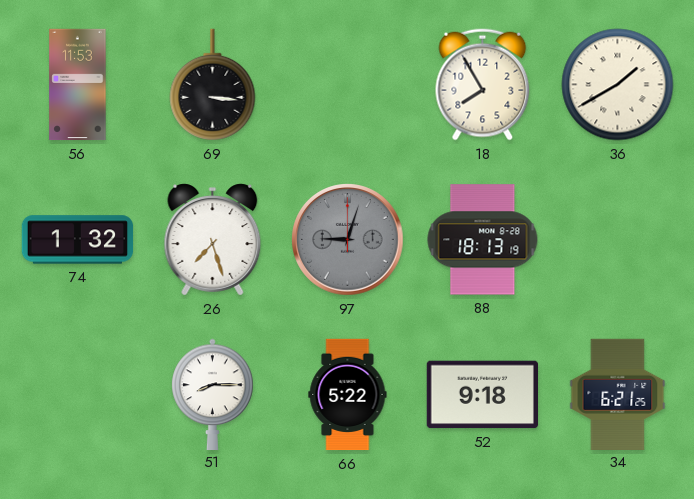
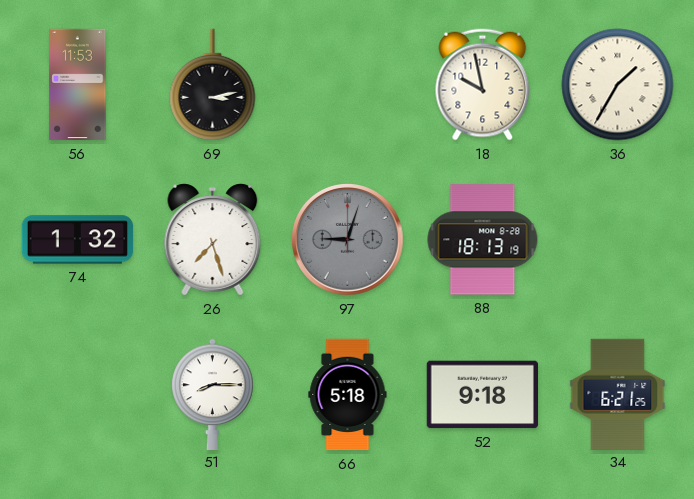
69: 3:16 -> 3:13
18: 7:55 -> 9:58
36: 1:40 -> 1:35
66: 5:22 -> 5:18
